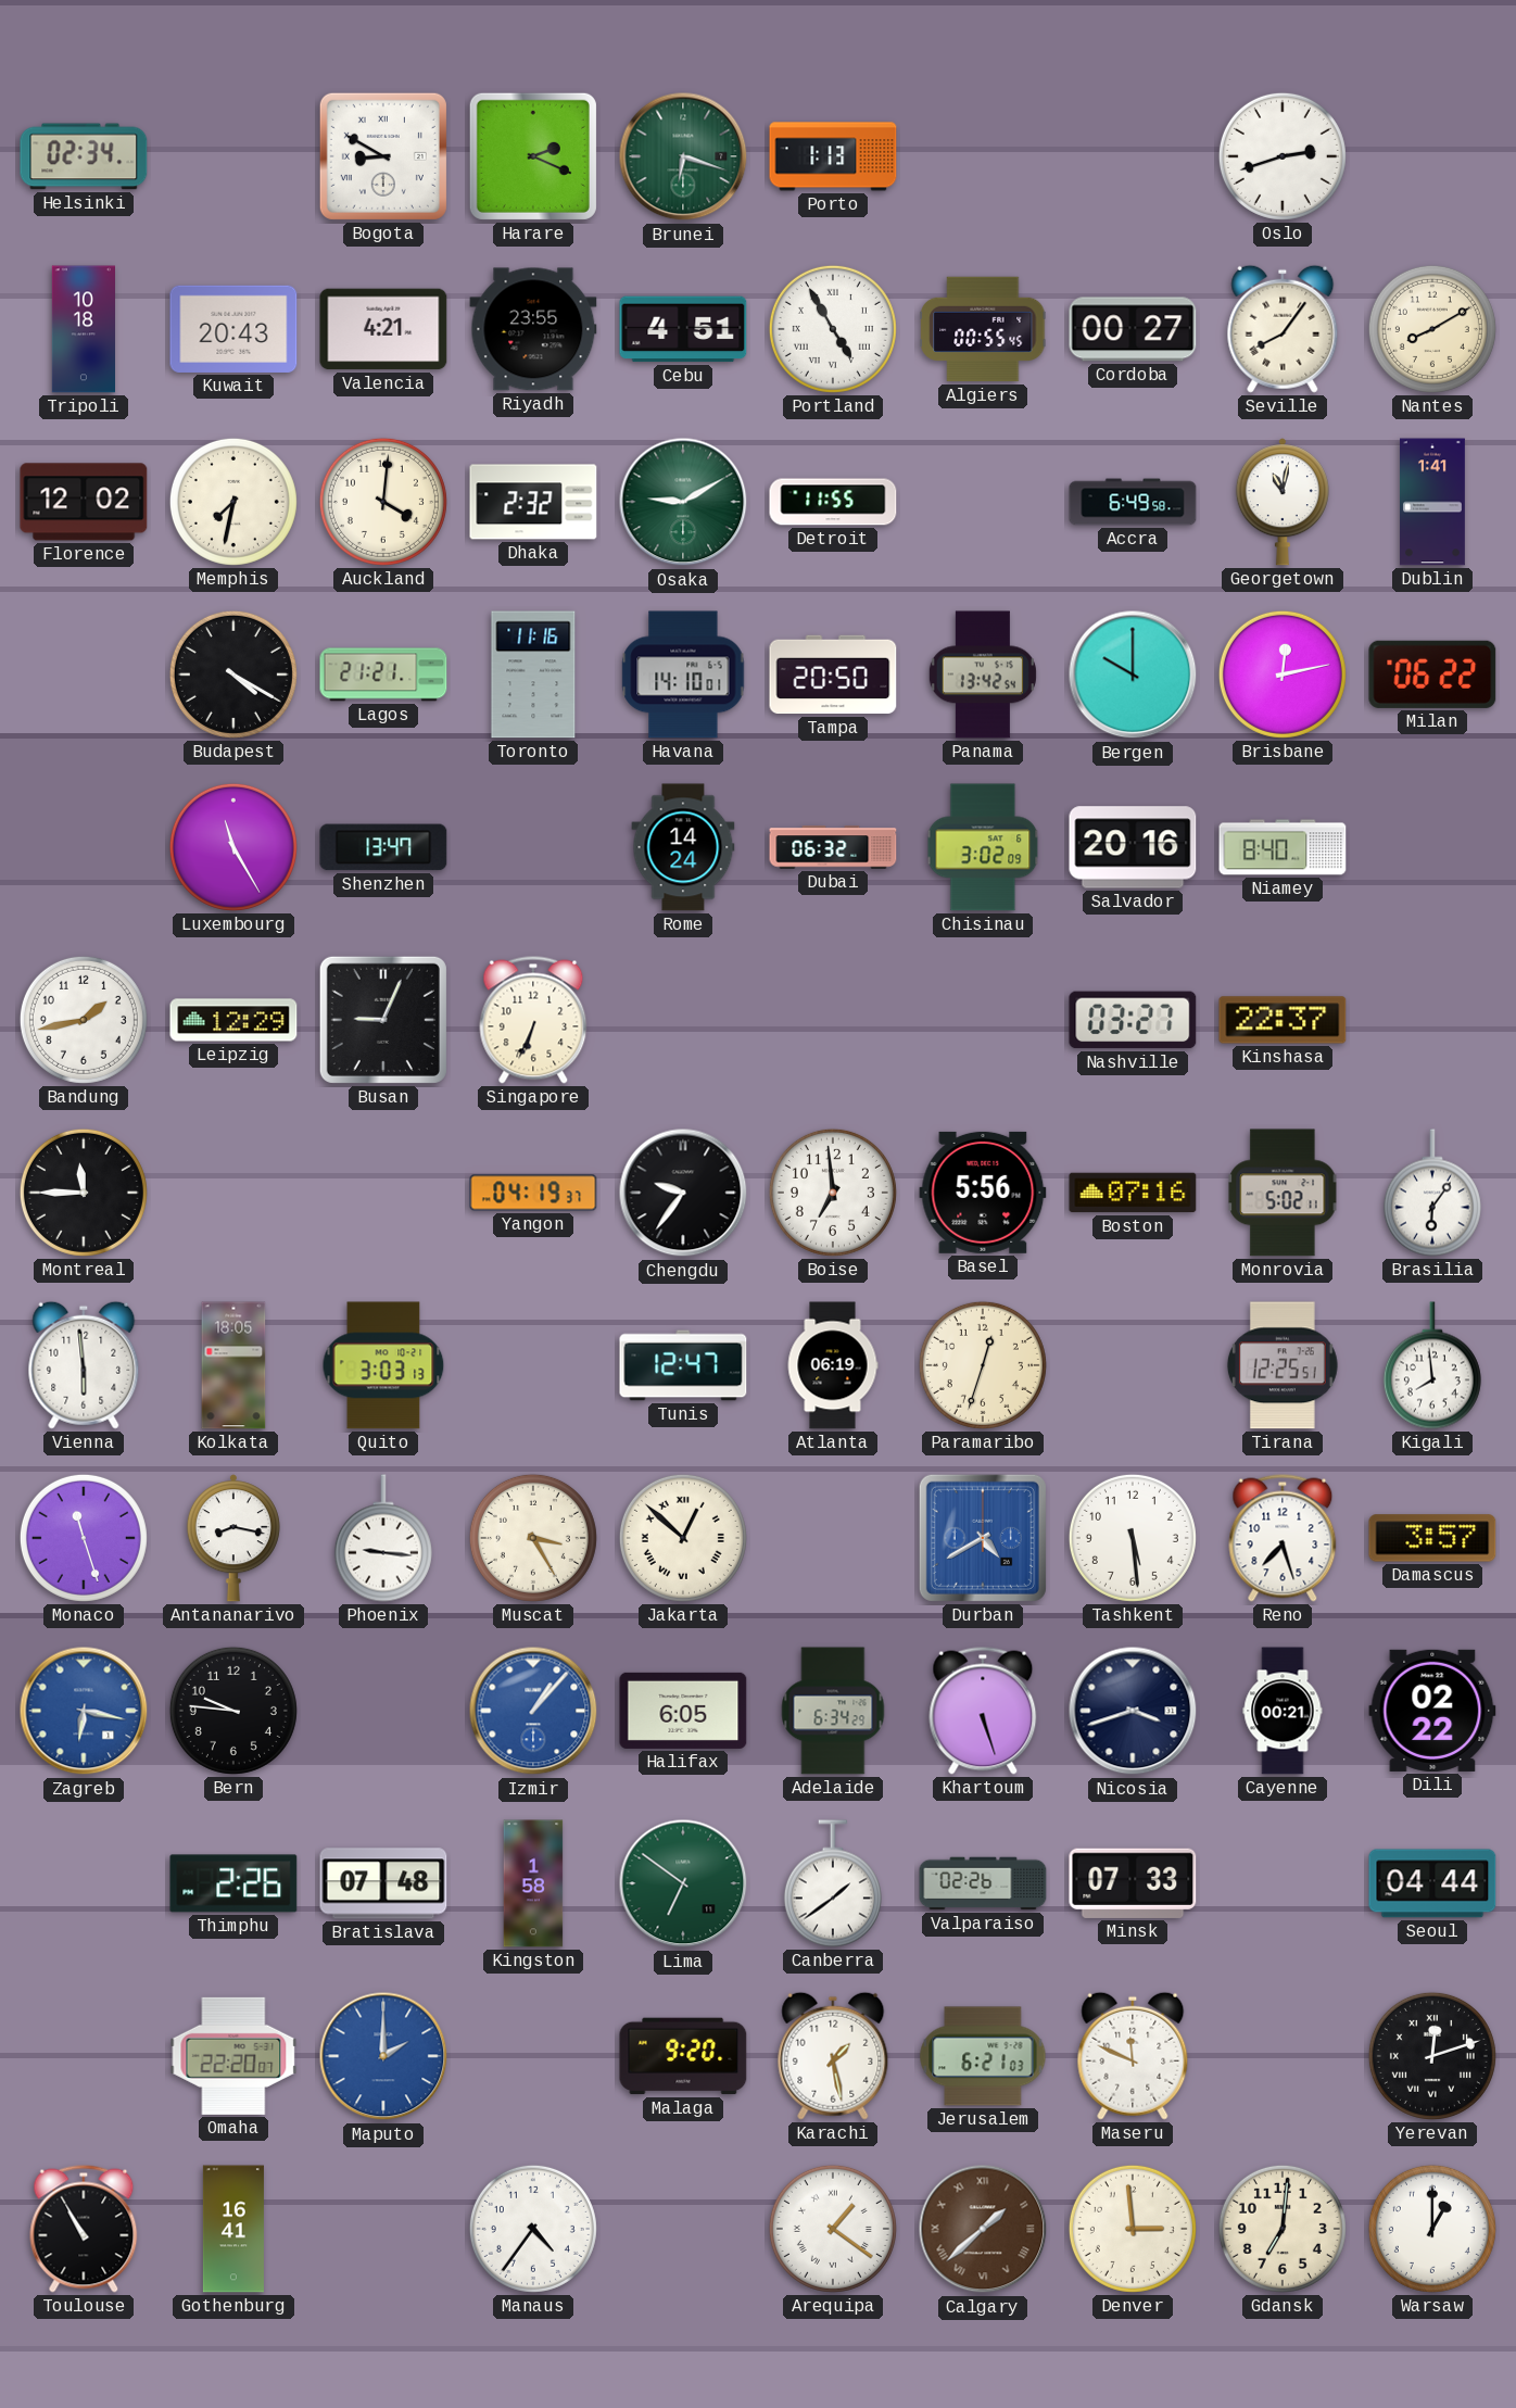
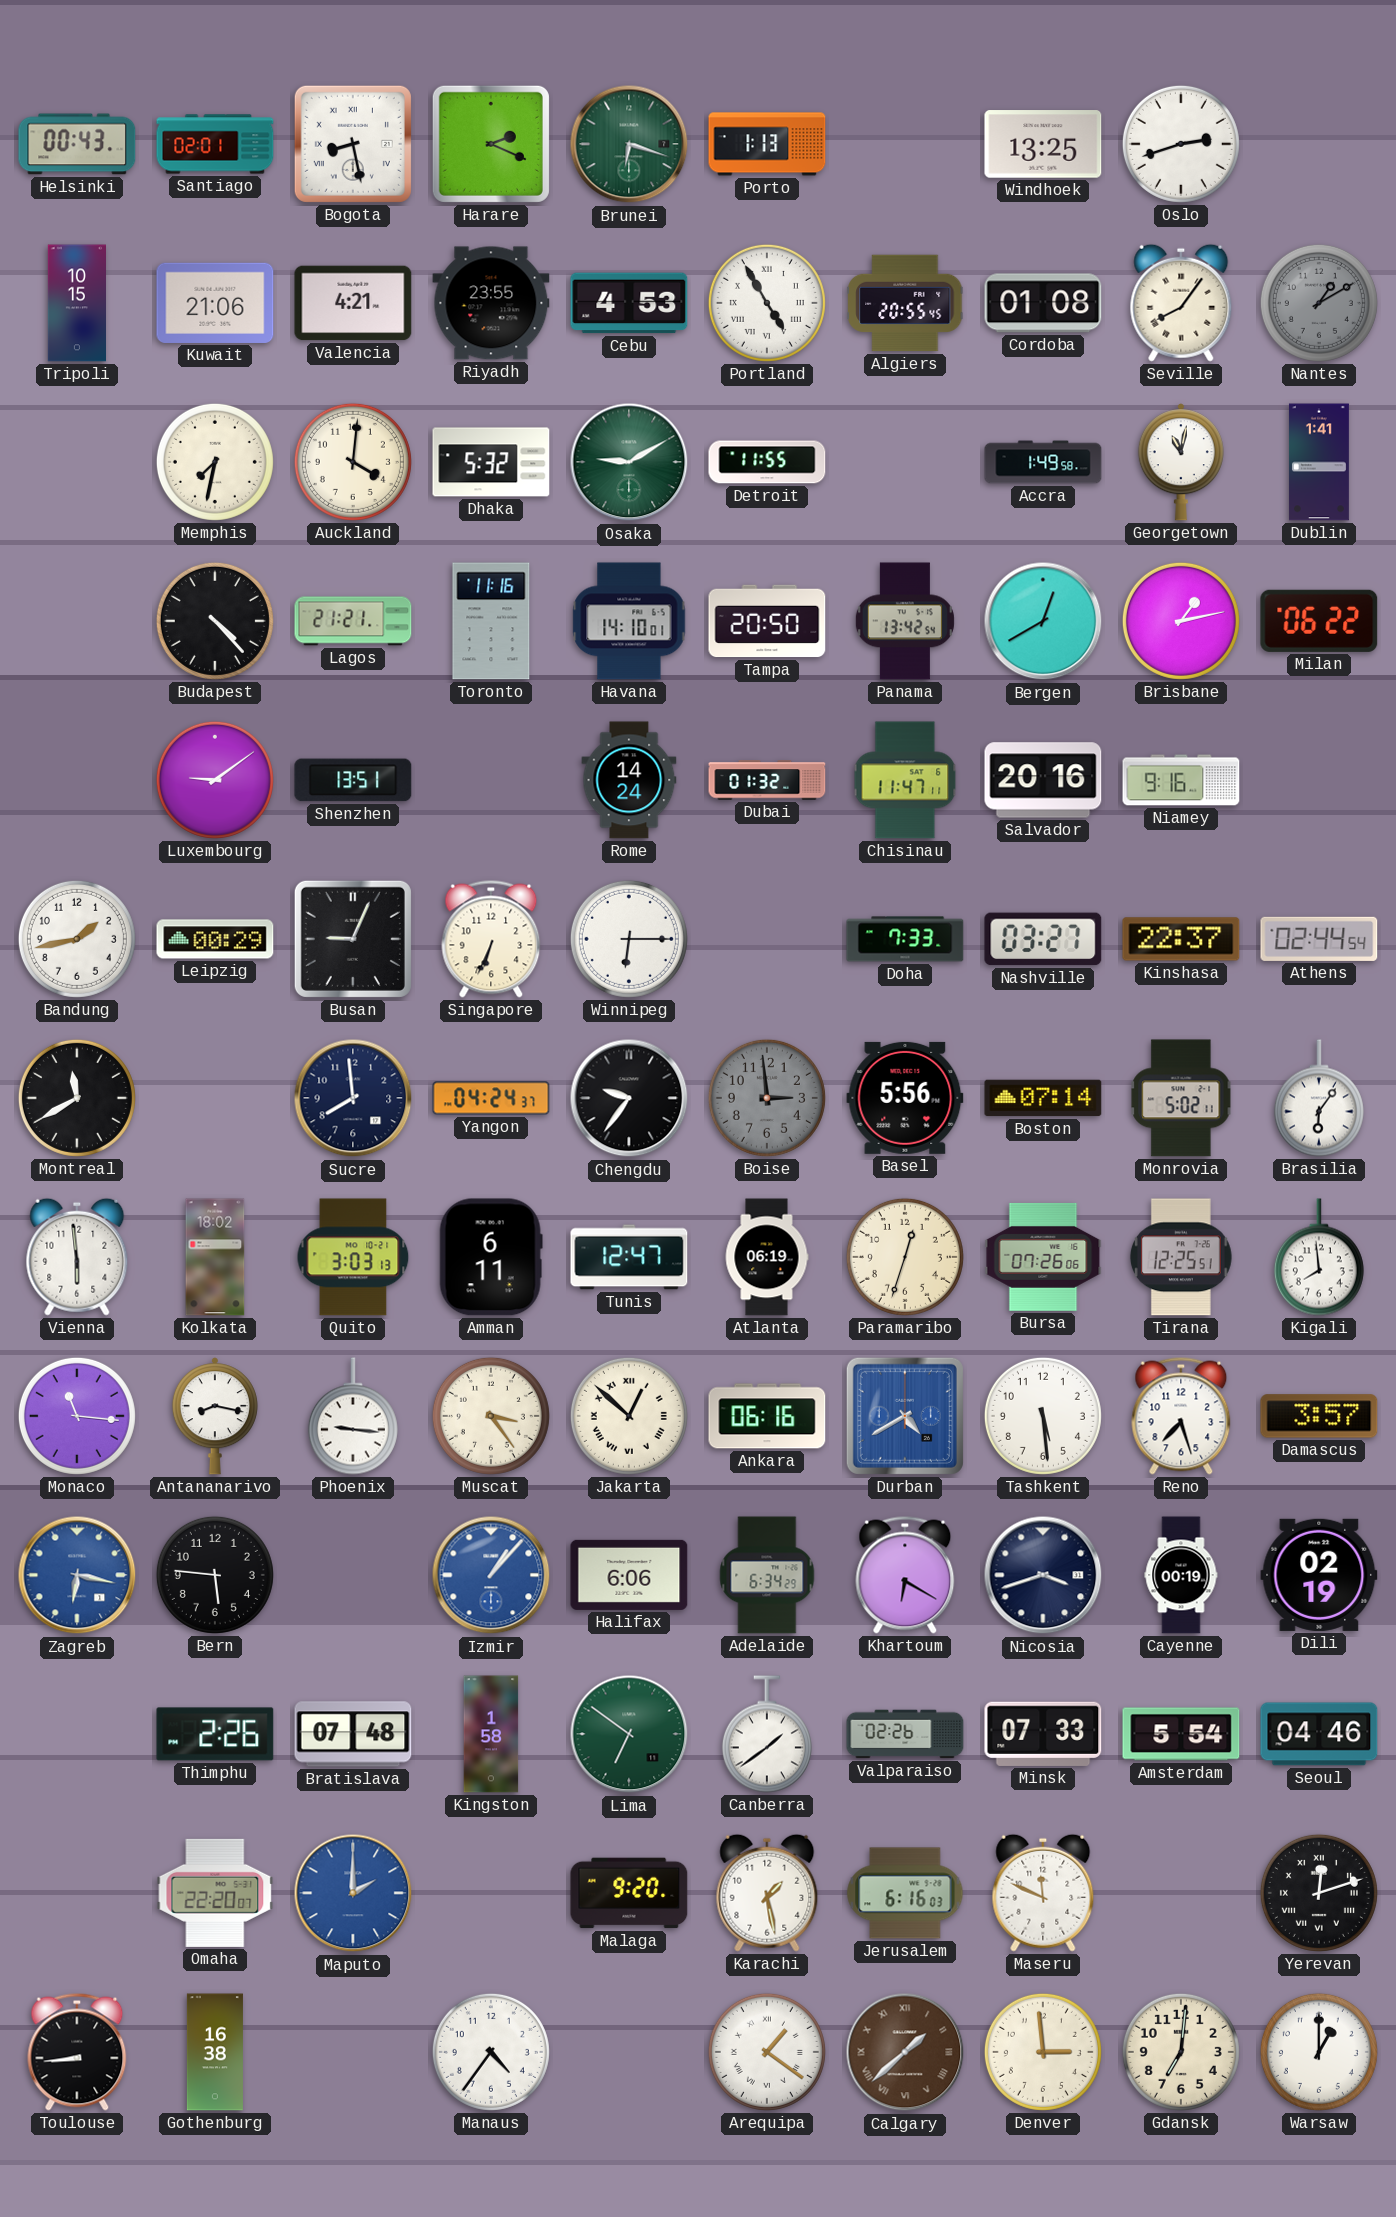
Helsinki: 02:34 -> 00:43
Santiago: none -> 02:01
Bogota: 8:50 -> 8:28
Windhoek: none -> 13:25
Tripoli: 10:18 -> 10:15
Kuwait: 20:43 -> 21:06
Cebu: 4:51 -> 4:53
Algiers: 00:55 -> 20:55
Cordoba: 00:27 -> 01:08
Nantes: 8:10 -> 1:10
Nantes dial: cream -> grey
Florence: 12:02 -> none
Dhaka: 2:32 -> 5:32
Accra: 6:49 -> 1:49
Budapest: 4:20 -> 4:23
Bergen: 10:00 -> 12:40
Brisbane: 12:13 -> 1:13
Luxembourg: 11:25 -> 9:09
Shenzhen: 13:47 -> 13:51
Dubai: 06:32 -> 01:32
Chisinau: 3:02 -> 11:47
Niamey: 8:40 -> 9:16
Leipzig: 12:29 -> 00:29
Winnipeg: none -> 6:15
Doha: none -> 7:33
Athens: none -> 02:44
Montreal: 11:45 -> 11:40
Sucre: none -> 7:59
Yangon: 04:19 -> 04:24
Boise: 6:59 -> 2:59
Boise dial: white -> grey
Boston: 07:16 -> 07:14
Kolkata: 18:05 -> 18:02
Amman: none -> 6:11
Bursa: none -> 07:26
Monaco: 11:27 -> 11:16
Muscat: 3:25 -> 3:24
Ankara: none -> 06:16
Bern: 9:46 -> 5:46
Halifax: 6:05 -> 6:06
Khartoum: 5:27 -> 6:20
Cayenne: 00:21 -> 00:19
Dili: 02:22 -> 02:19
Amsterdam: none -> 5:54
Seoul: 04:44 -> 04:46
Jerusalem: 6:21 -> 6:16
Toulouse: 10:55 -> 8:44
Gothenburg: 16:41 -> 16:38
